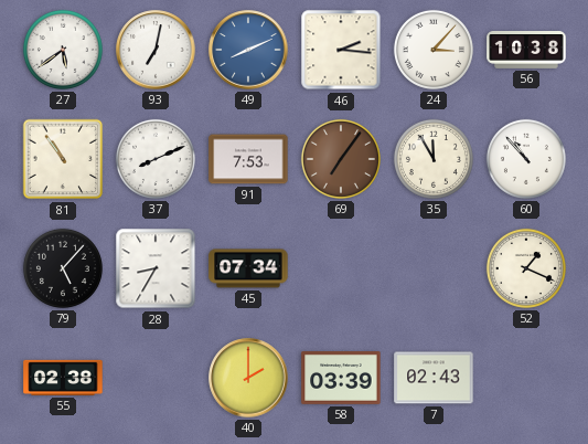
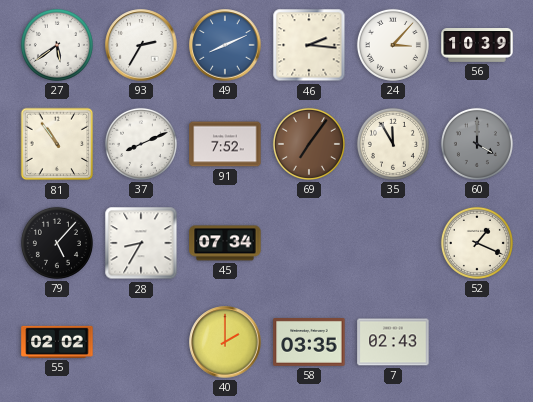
93: 7:02 -> 2:35
56: 10:38 -> 10:39
91: 7:53 -> 7:52
60: 10:53 -> 4:00
60 dial: white -> grey
55: 02:38 -> 02:02
58: 03:39 -> 03:35
